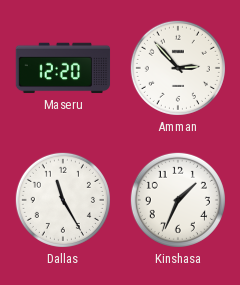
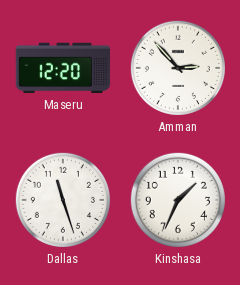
Dallas: 11:25 -> 11:27
